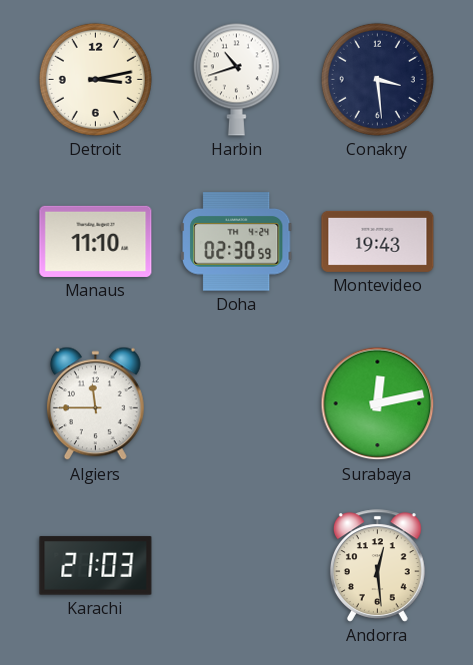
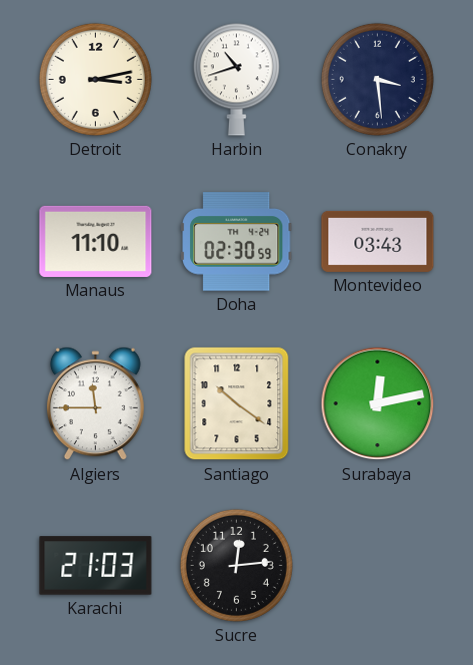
Montevideo: 19:43 -> 03:43
Santiago: none -> 10:21
Sucre: none -> 12:14
Andorra: 12:29 -> none
